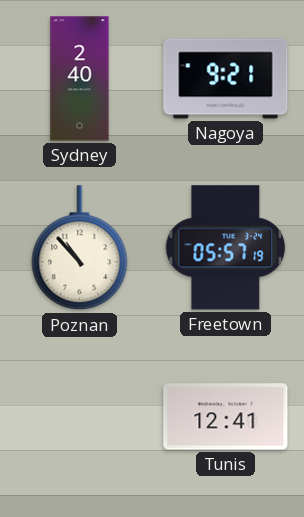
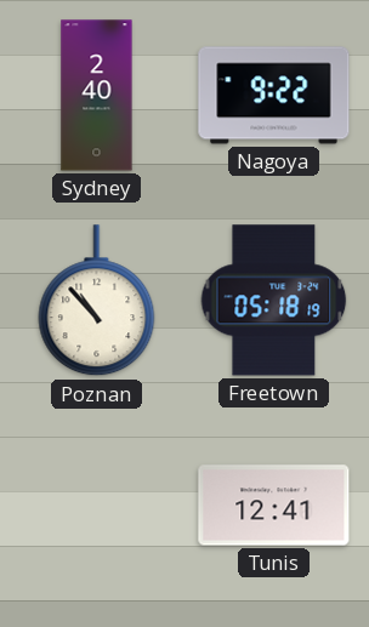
Nagoya: 9:21 -> 9:22
Freetown: 05:57 -> 05:18
